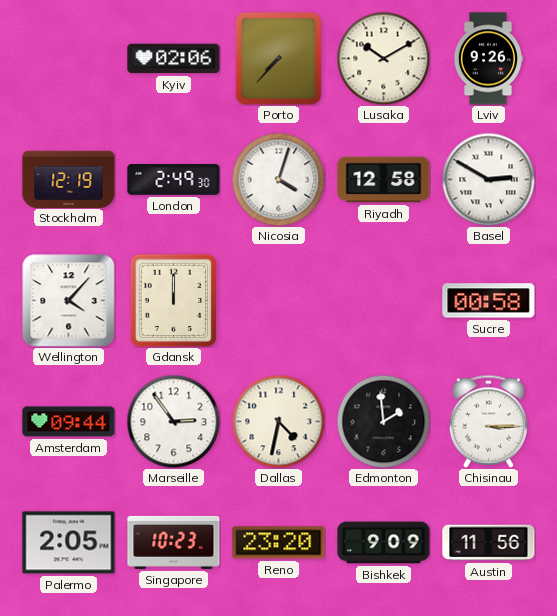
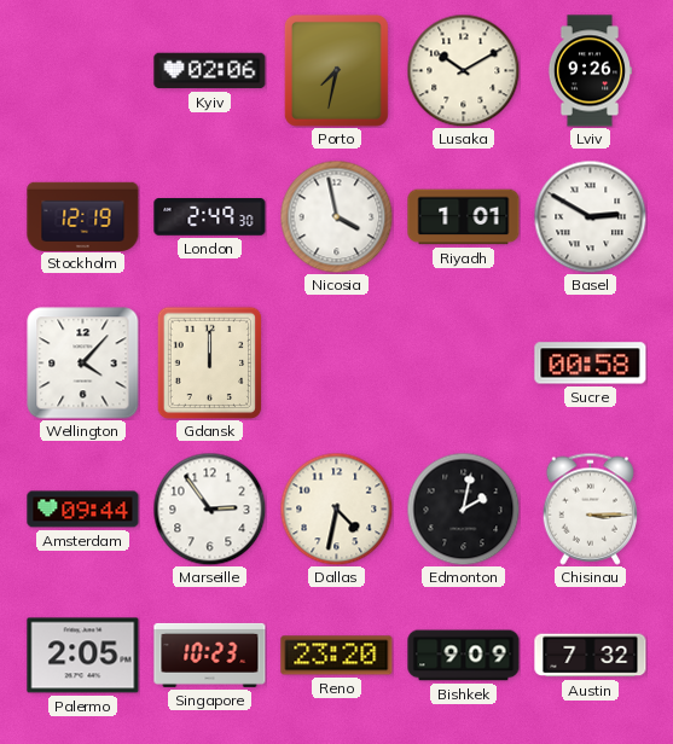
Porto: 7:37 -> 7:32
Nicosia: 4:03 -> 3:58
Riyadh: 12:58 -> 1:01
Edmonton: 1:59 -> 2:02
Austin: 11:56 -> 7:32
